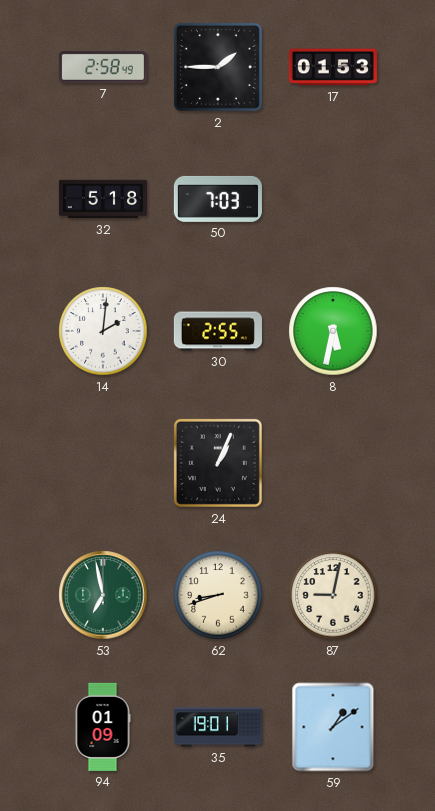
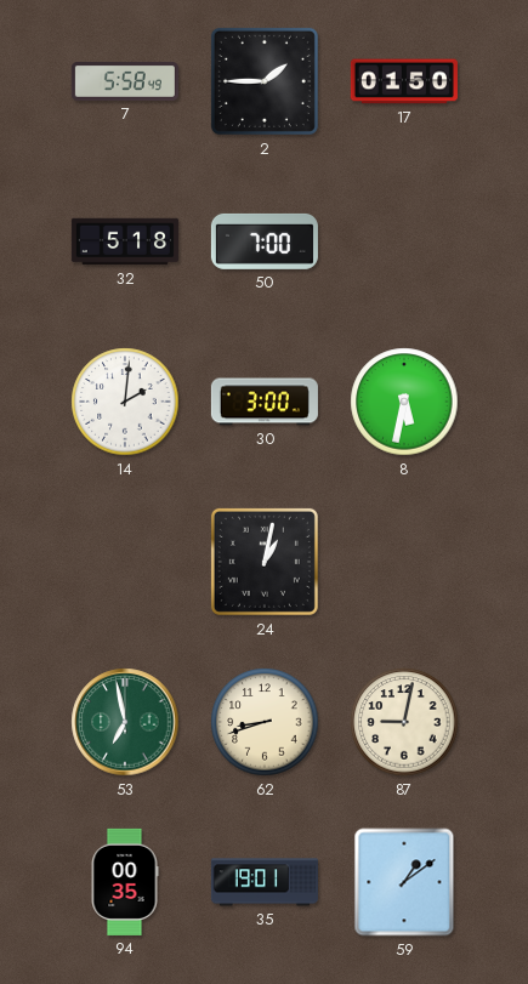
7: 2:58 -> 5:58
17: 01:53 -> 01:50
50: 7:03 -> 7:00
30: 2:55 -> 3:00
24: 1:04 -> 1:02
94: 01:09 -> 00:35
